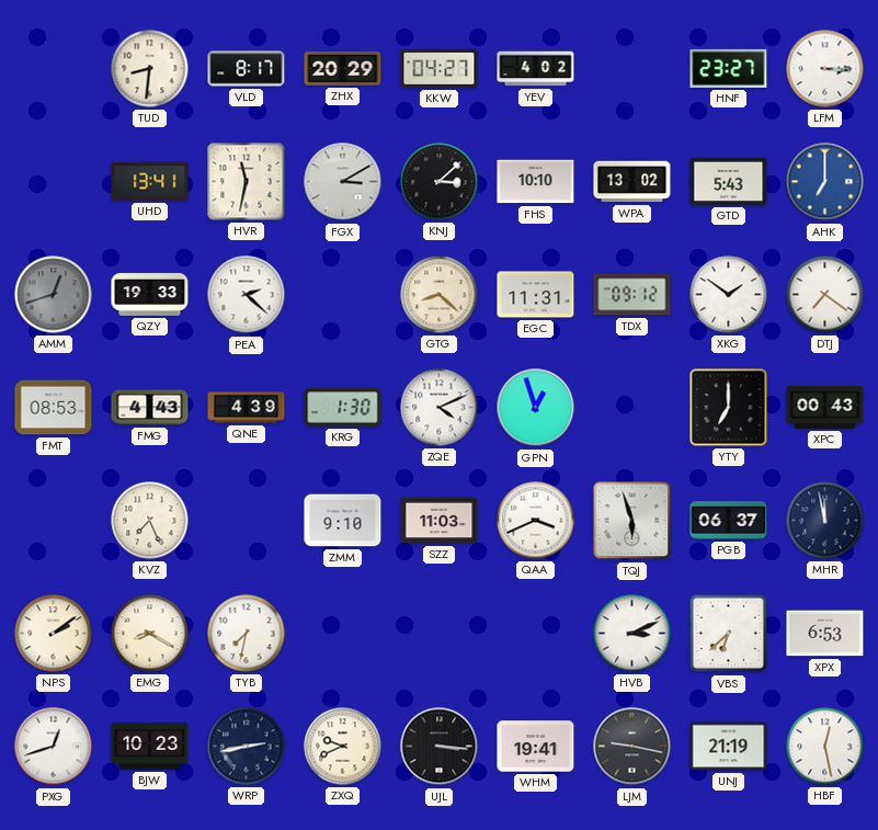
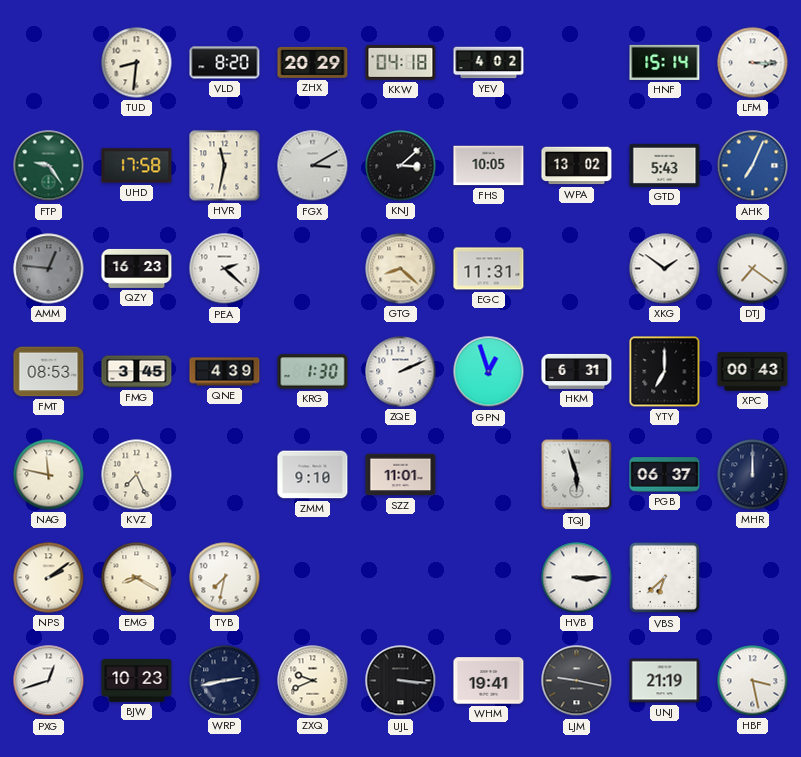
VLD: 8:17 -> 8:20
KKW: 04:27 -> 04:18
HNF: 23:27 -> 15:14
FTP: none -> 9:24
UHD: 13:41 -> 17:58
FHS: 10:10 -> 10:05
AHK: 7:00 -> 7:04
AMM: 12:42 -> 12:46
QZY: 19:33 -> 16:23
TDX: 09:12 -> none
FMG: 4:43 -> 3:45
ZQE: 4:11 -> 2:11
HKM: none -> 6:31
NAG: none -> 11:47
SZZ: 11:03 -> 11:01
QAA: 3:41 -> none
MHR: 11:58 -> 12:00
HVB: 3:11 -> 3:15
XPX: 6:53 -> none
HBF: 12:28 -> 3:28
